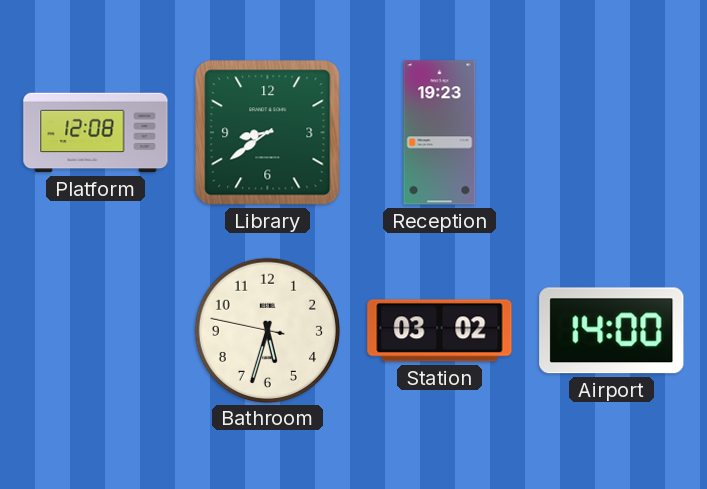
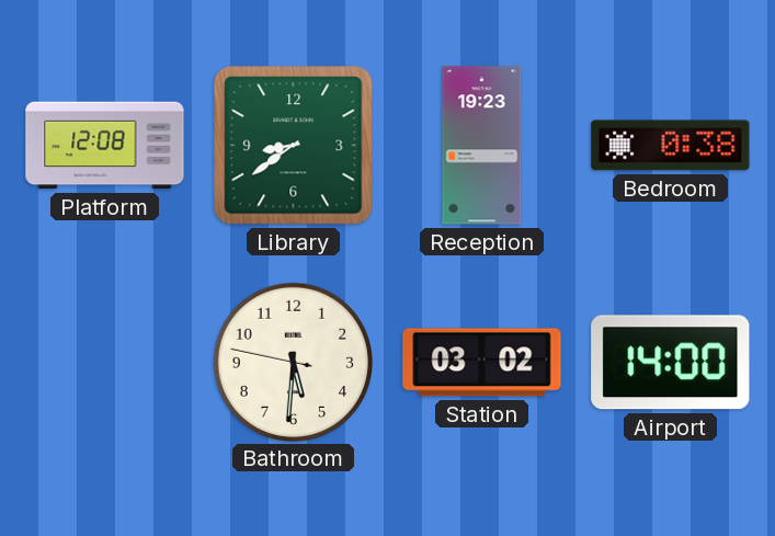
Bedroom: none -> 0:38
Bathroom: 5:32 -> 5:30
